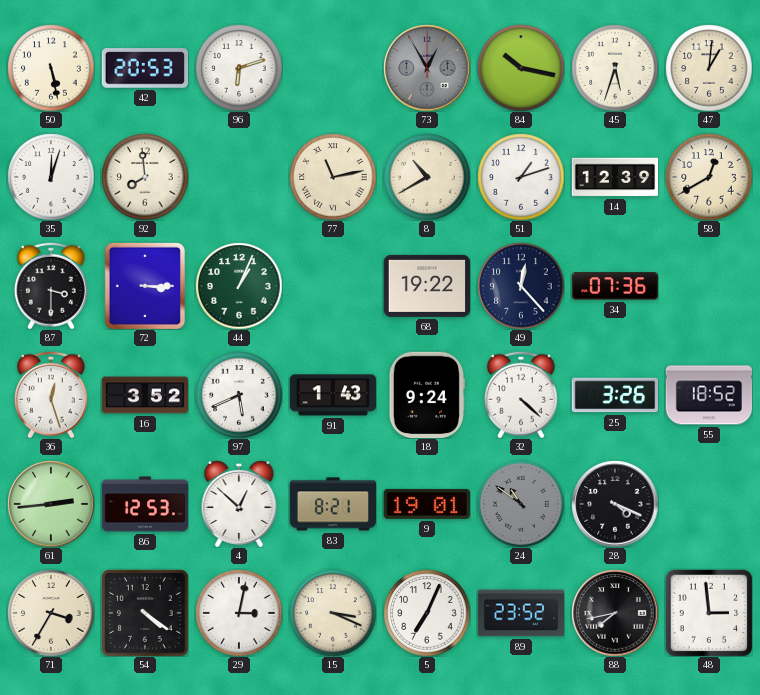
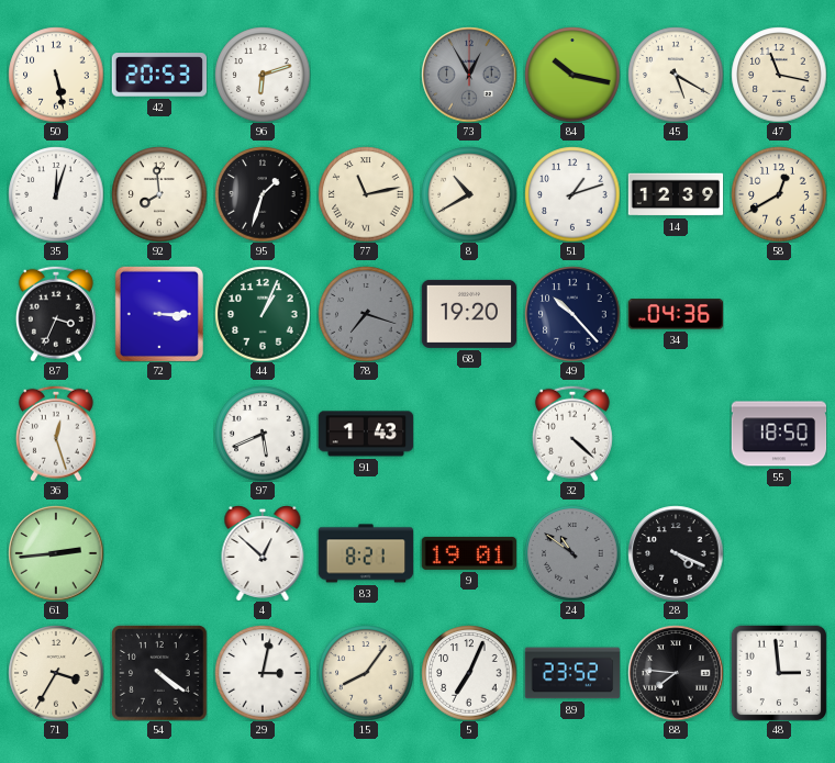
45: 5:33 -> 5:20
47: 1:01 -> 11:17
95: none -> 1:33
87: 3:30 -> 3:34
78: none -> 7:18
68: 19:22 -> 19:20
49: 12:23 -> 10:23
34: 07:36 -> 04:36
16: 3:52 -> none
18: 9:24 -> none
25: 3:26 -> none
55: 18:52 -> 18:50
86: 12:53 -> none
15: 3:19 -> 8:06
88: 7:43 -> 7:46
